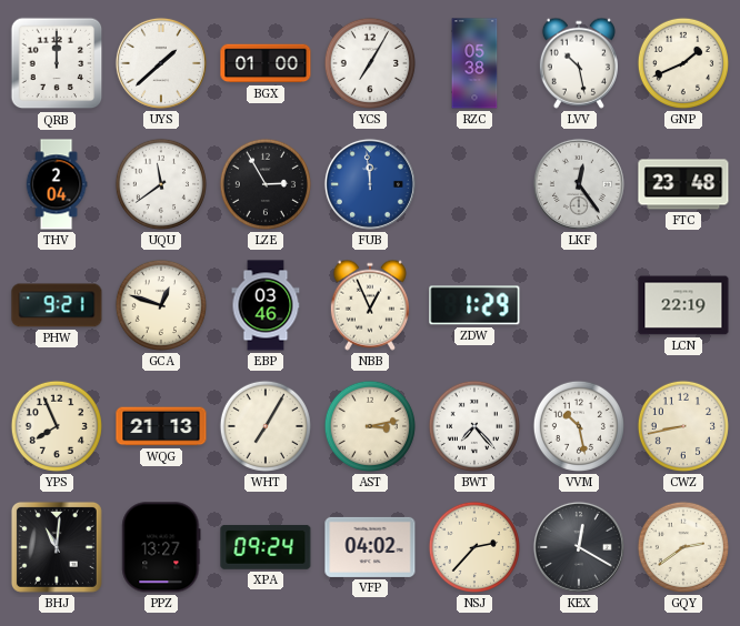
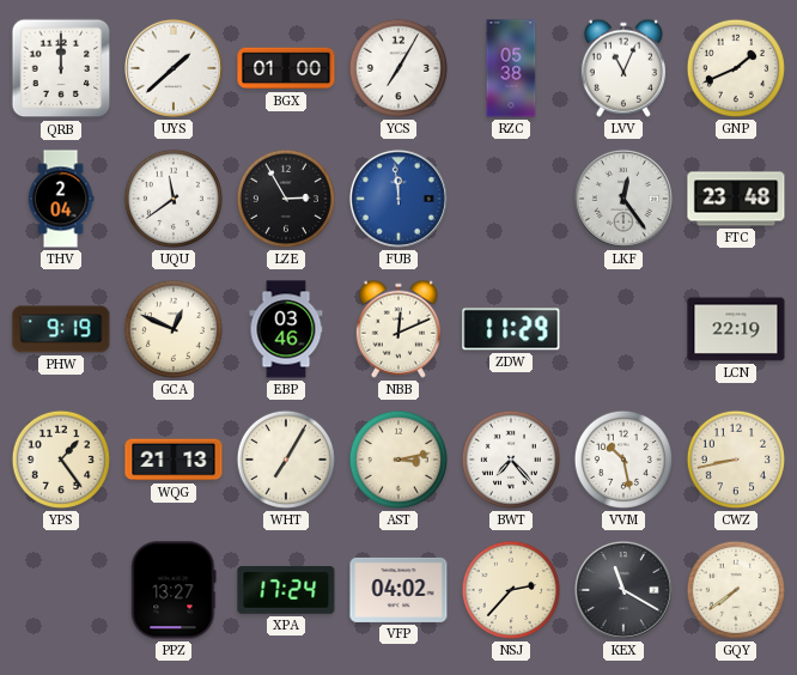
LVV: 10:28 -> 11:04
PHW: 9:21 -> 9:19
GCA: 12:48 -> 12:49
NBB: 12:56 -> 12:11
ZDW: 1:29 -> 11:29
YPS: 7:56 -> 1:24
BHJ: 11:01 -> none
XPA: 09:24 -> 17:24
KEX: 12:20 -> 11:20
GQY: 2:39 -> 7:39
